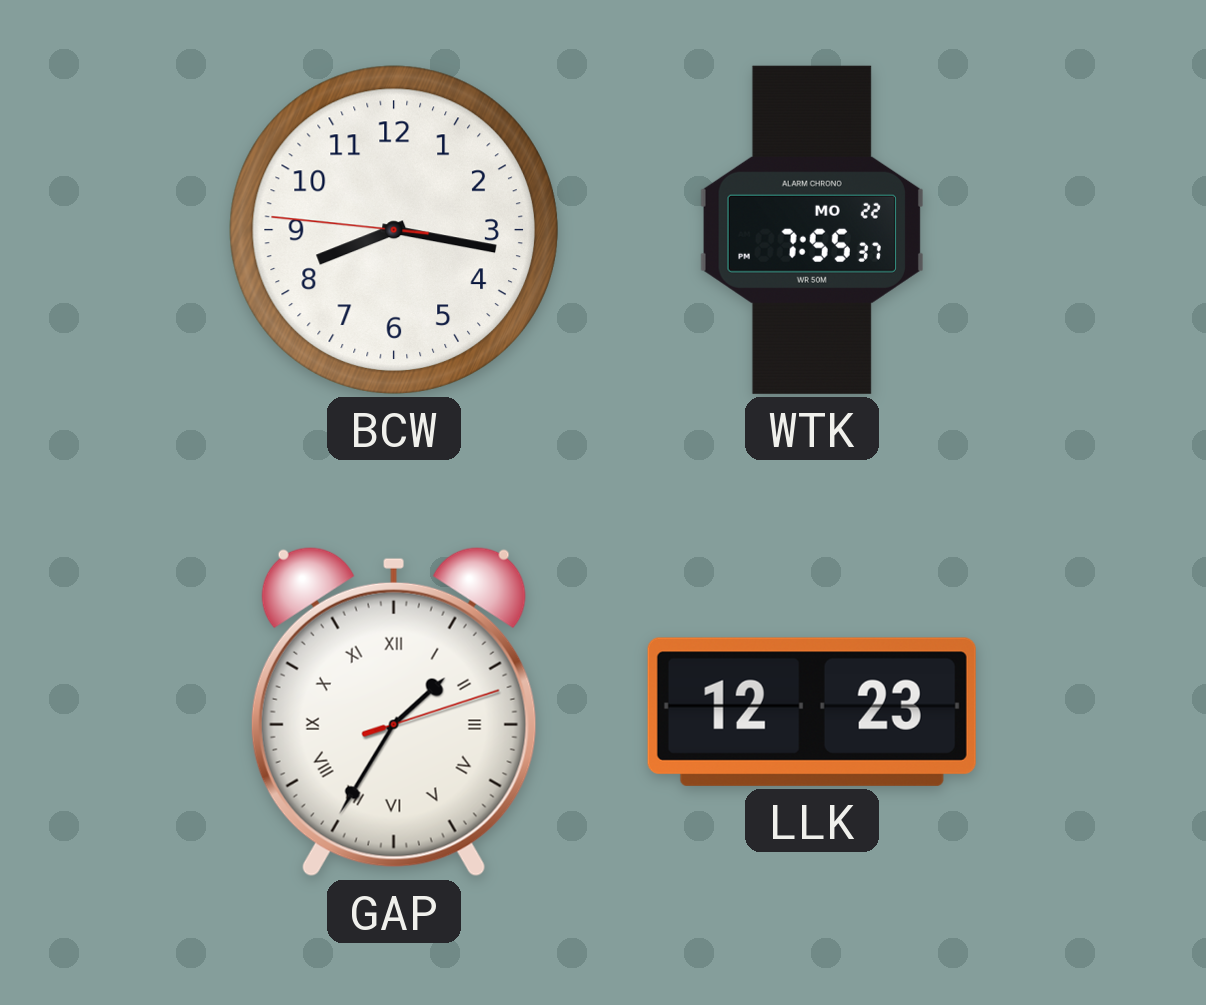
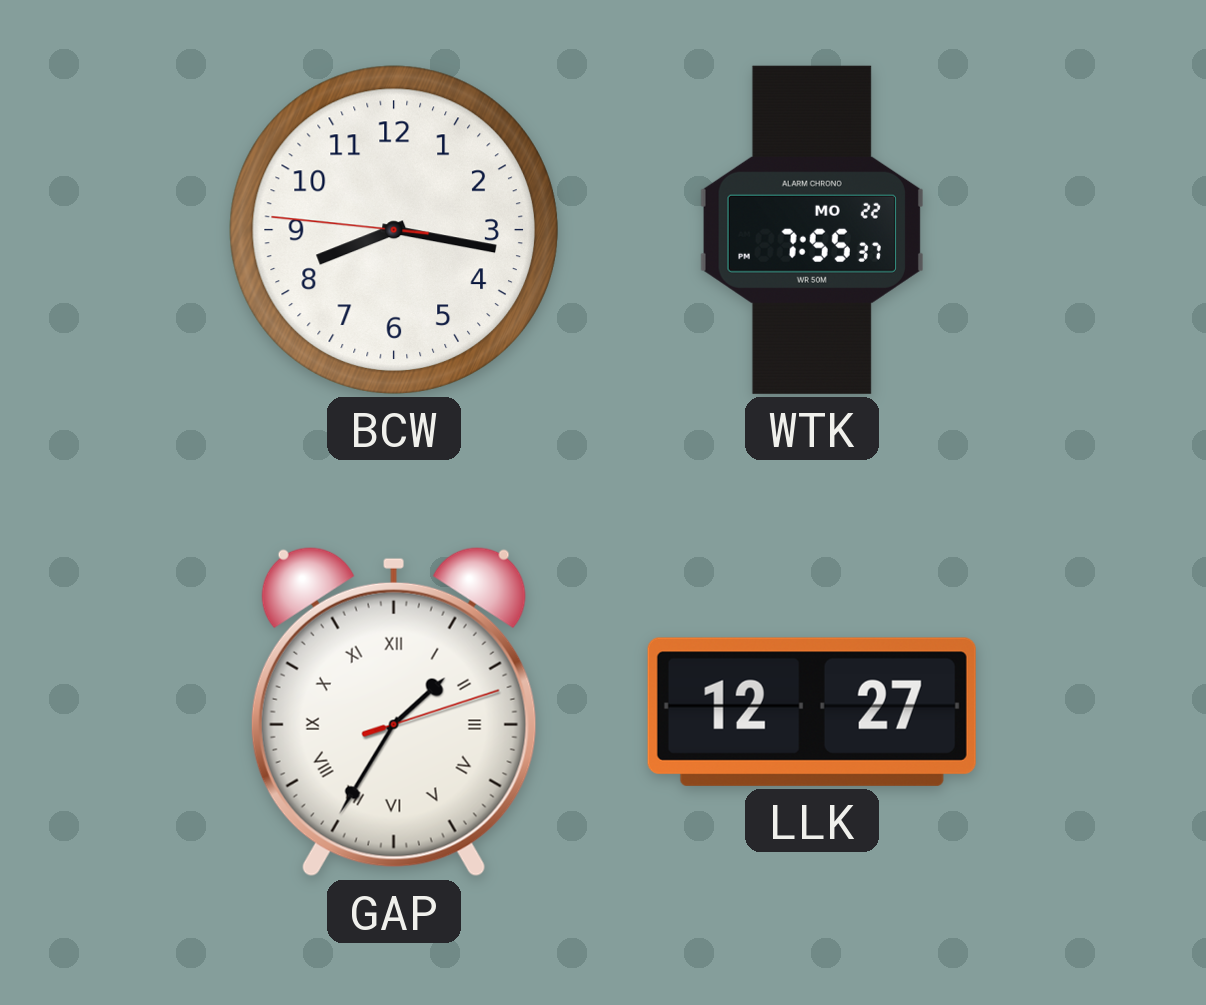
LLK: 12:23 -> 12:27
